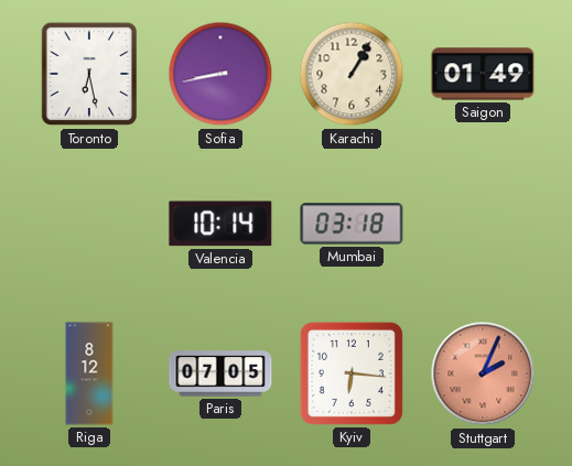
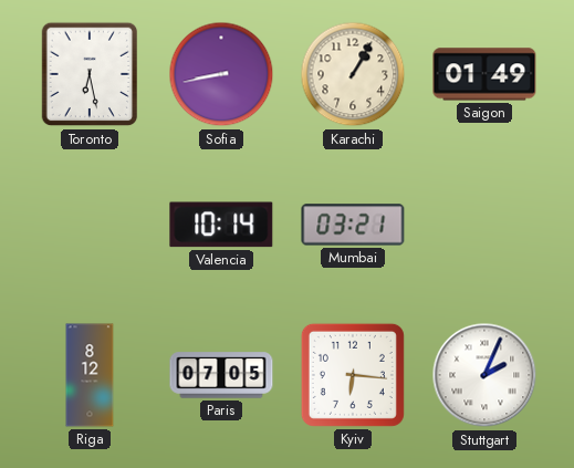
Mumbai: 03:18 -> 03:21
Stuttgart dial: salmon -> white
